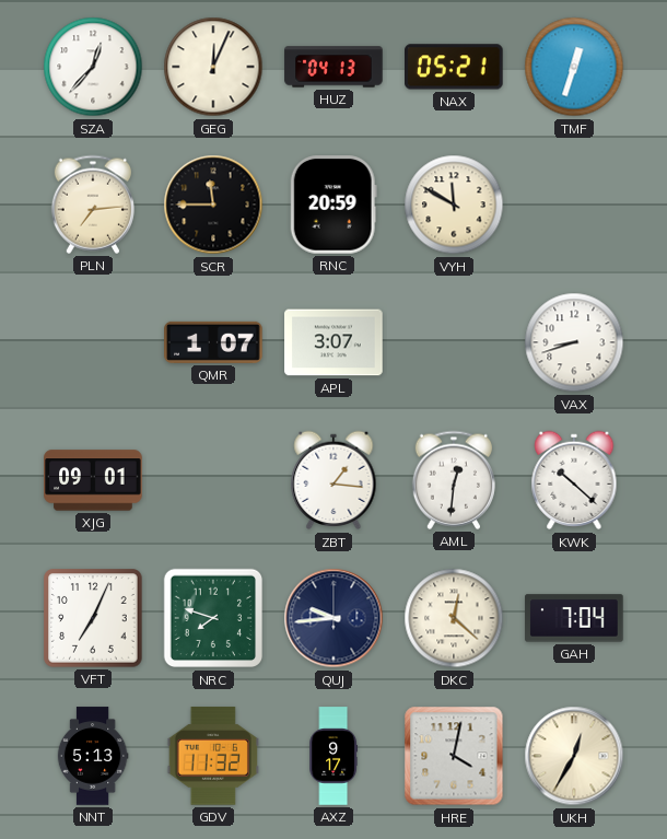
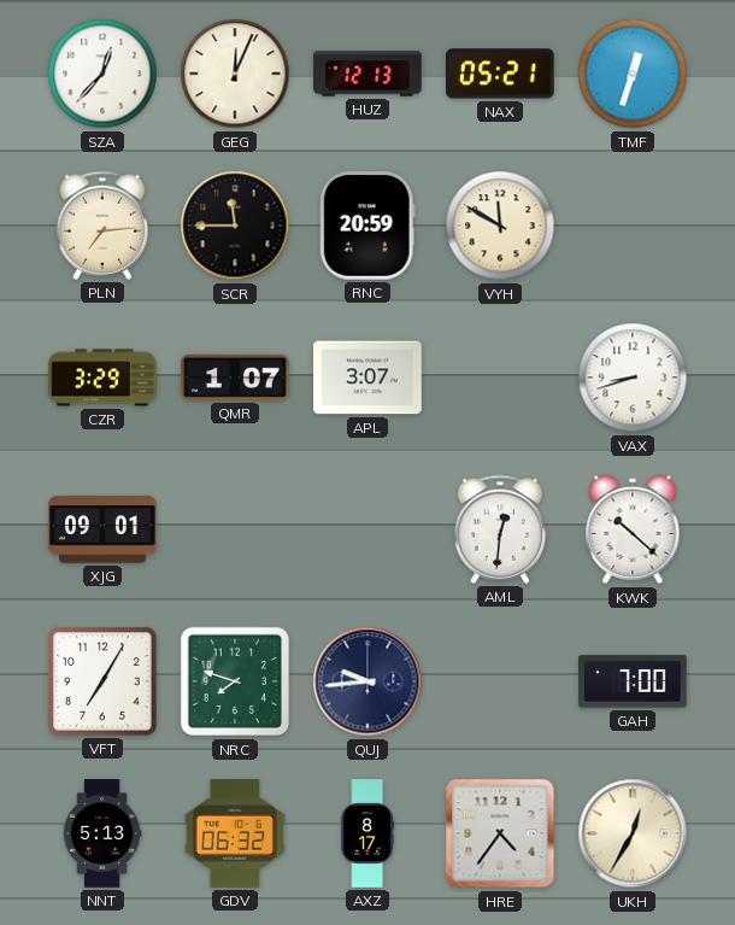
HUZ: 04:13 -> 12:13
CZR: none -> 3:29
ZBT: 1:16 -> none
VFT: 7:04 -> 7:05
DKC: 12:22 -> none
GAH: 7:04 -> 7:00
GDV: 11:32 -> 06:32
AXZ: 9:17 -> 8:17
HRE: 4:02 -> 4:36
